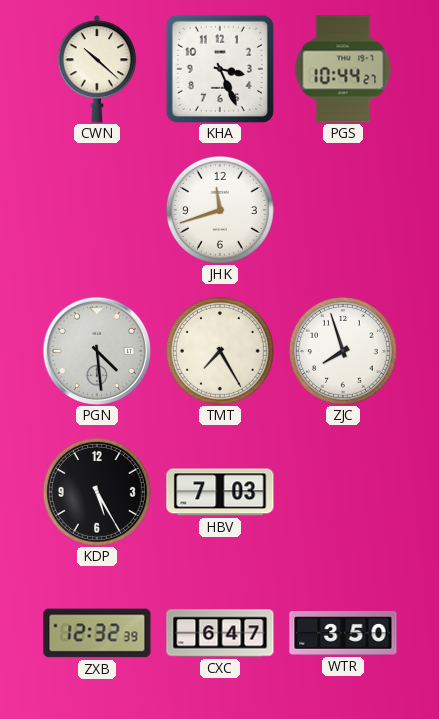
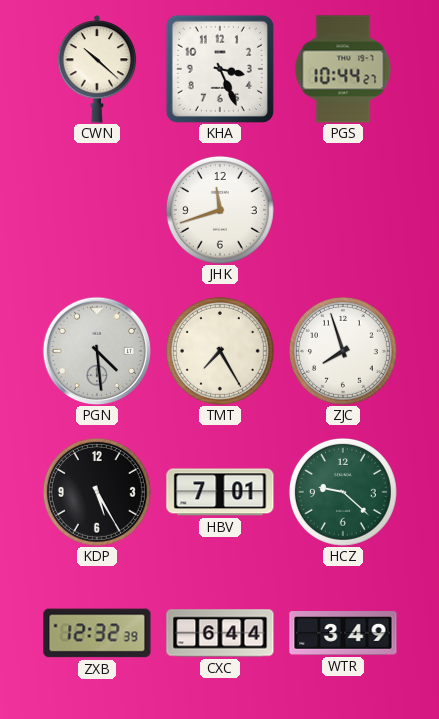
HBV: 7:03 -> 7:01
HCZ: none -> 9:22
CXC: 6:47 -> 6:44
WTR: 3:50 -> 3:49
